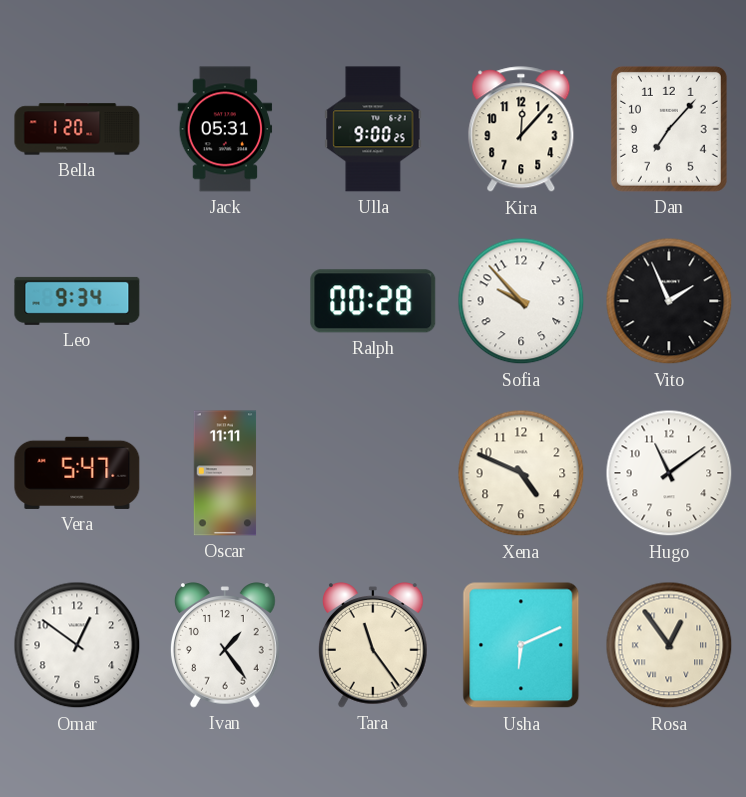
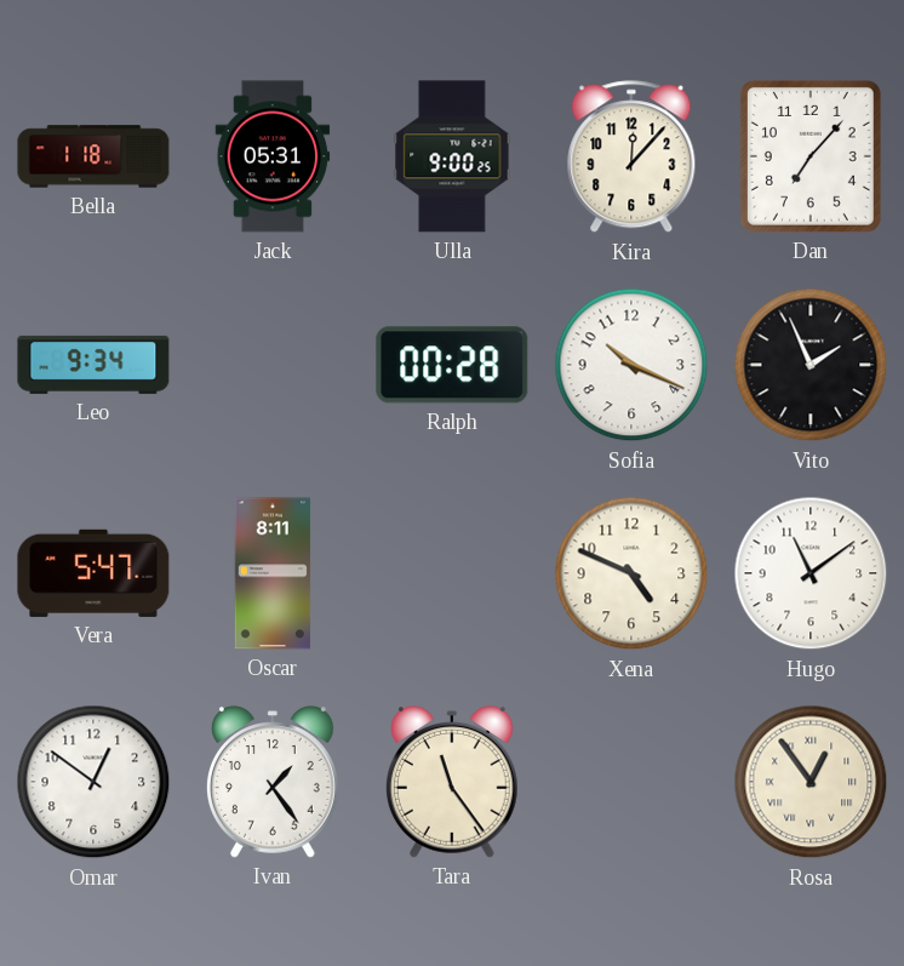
Bella: 1:20 -> 1:18
Sofia: 9:53 -> 10:19
Oscar: 11:11 -> 8:11
Usha: 6:11 -> none
